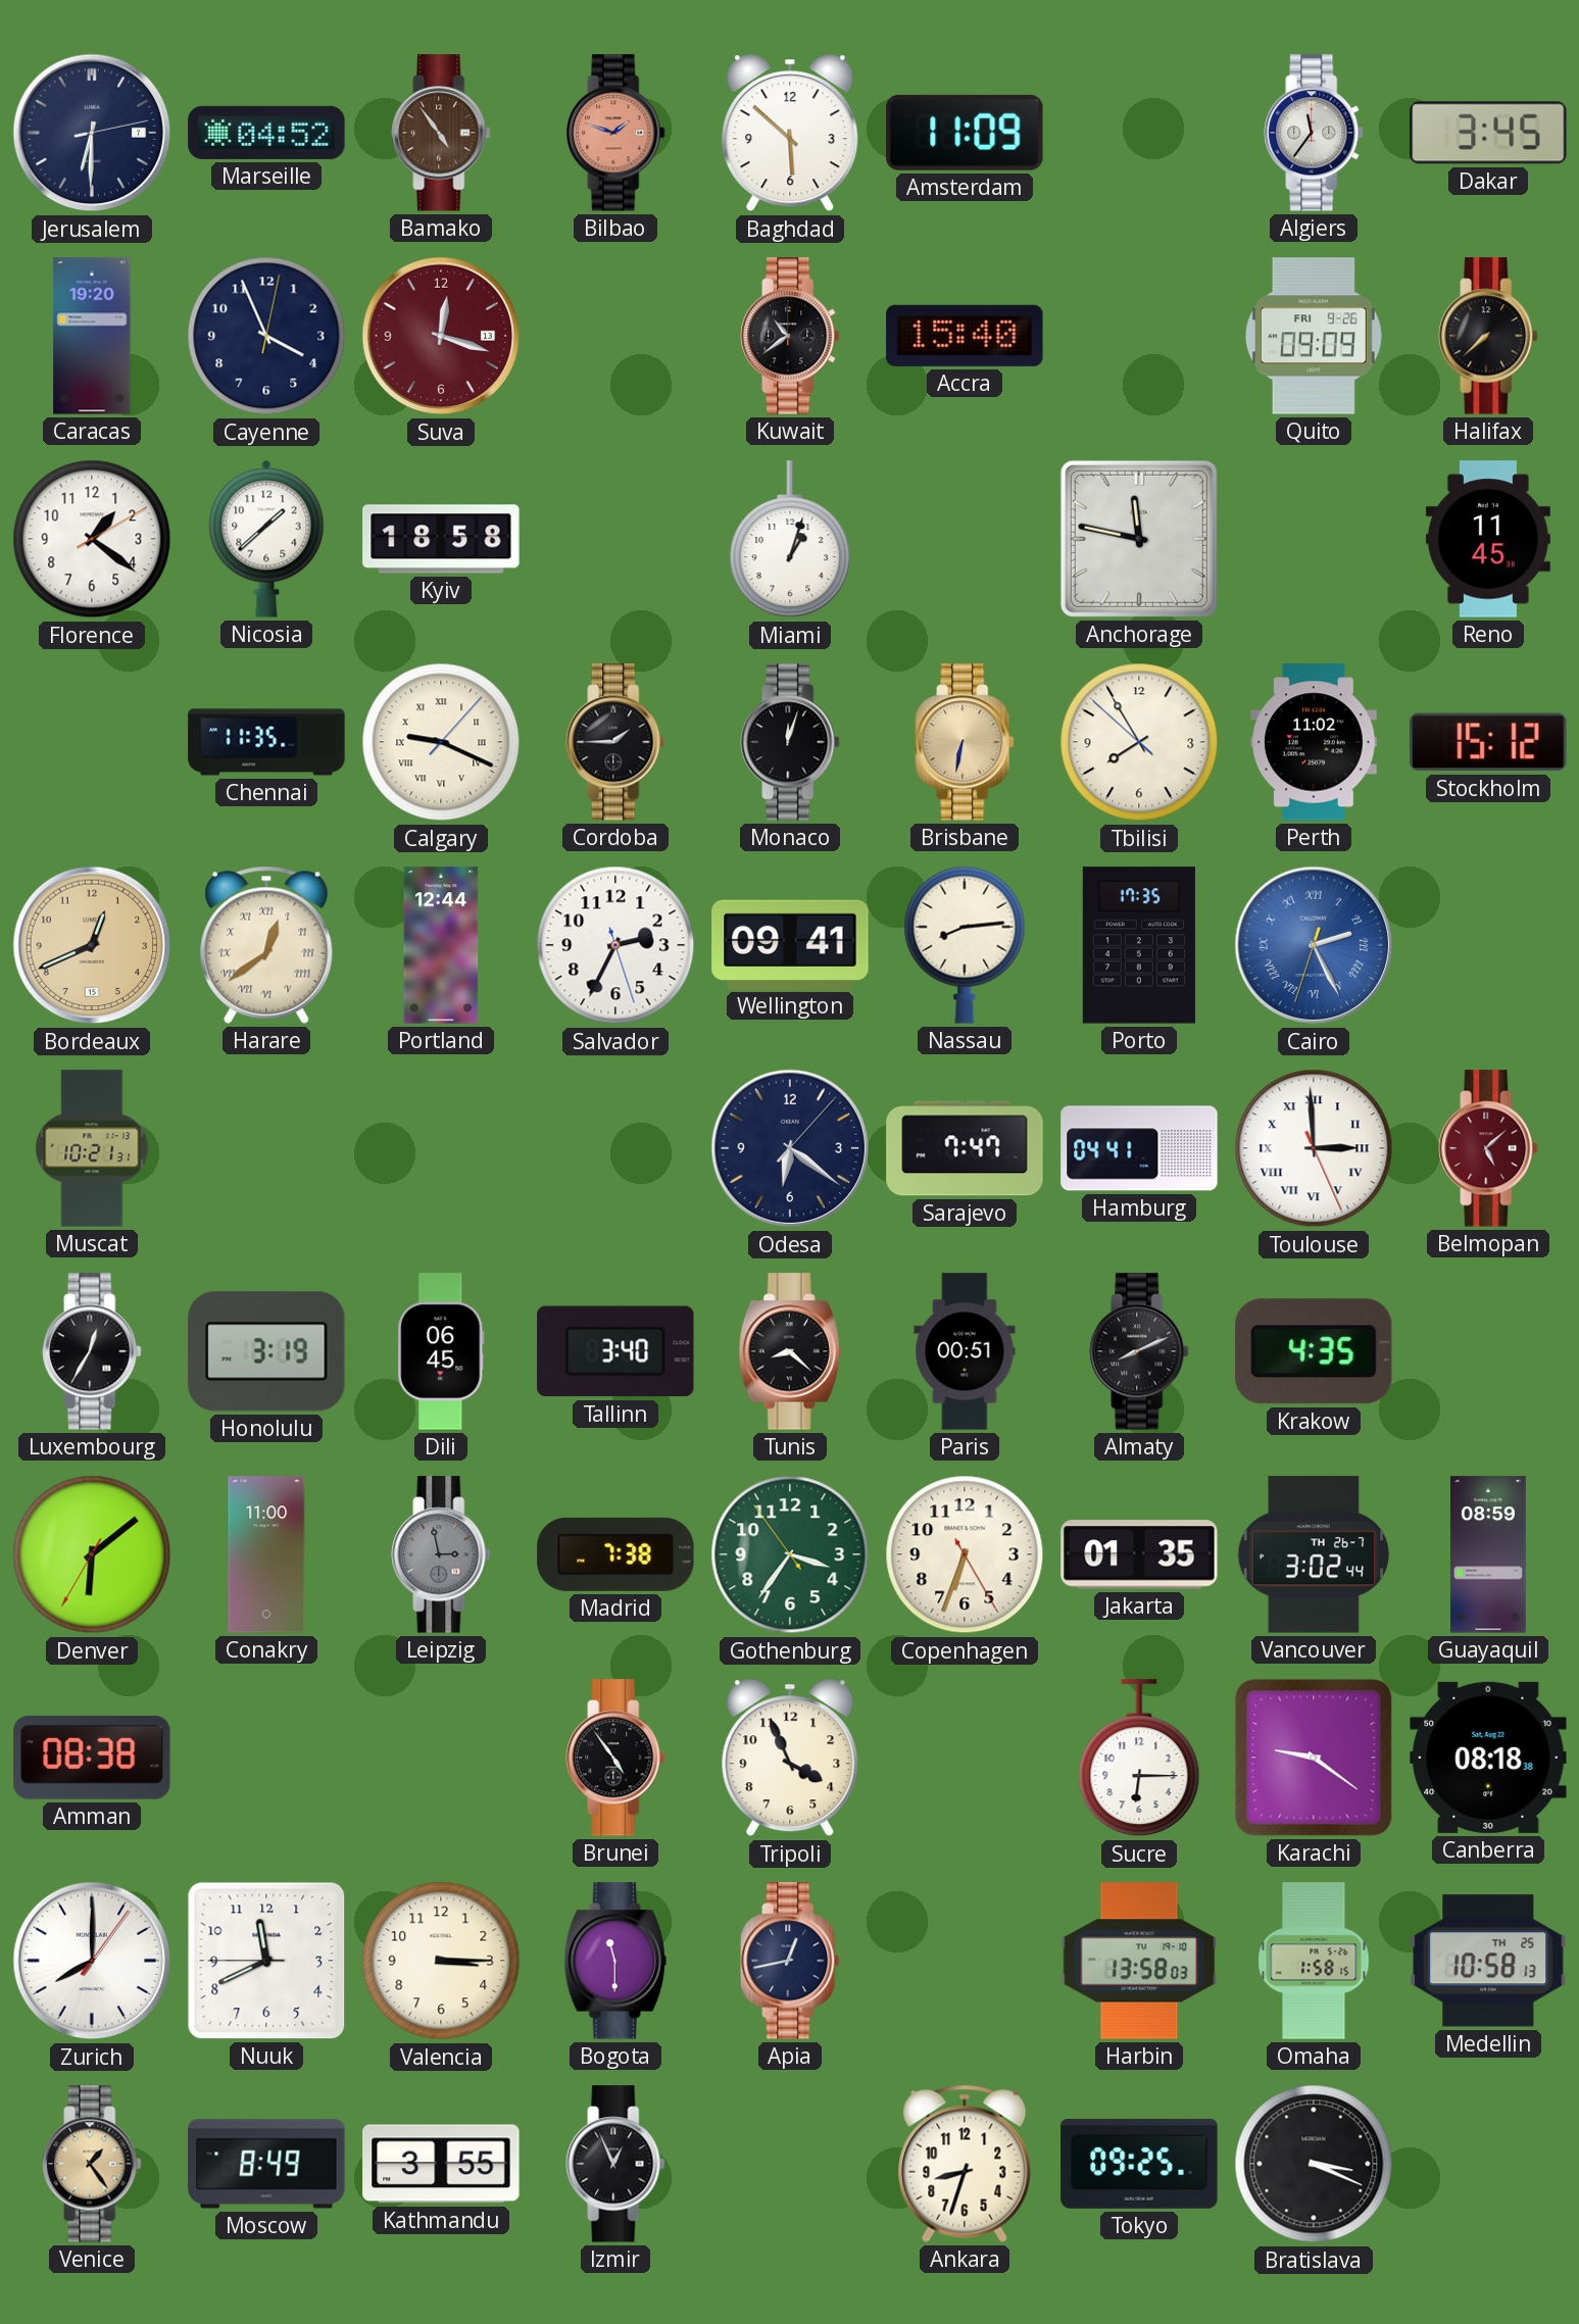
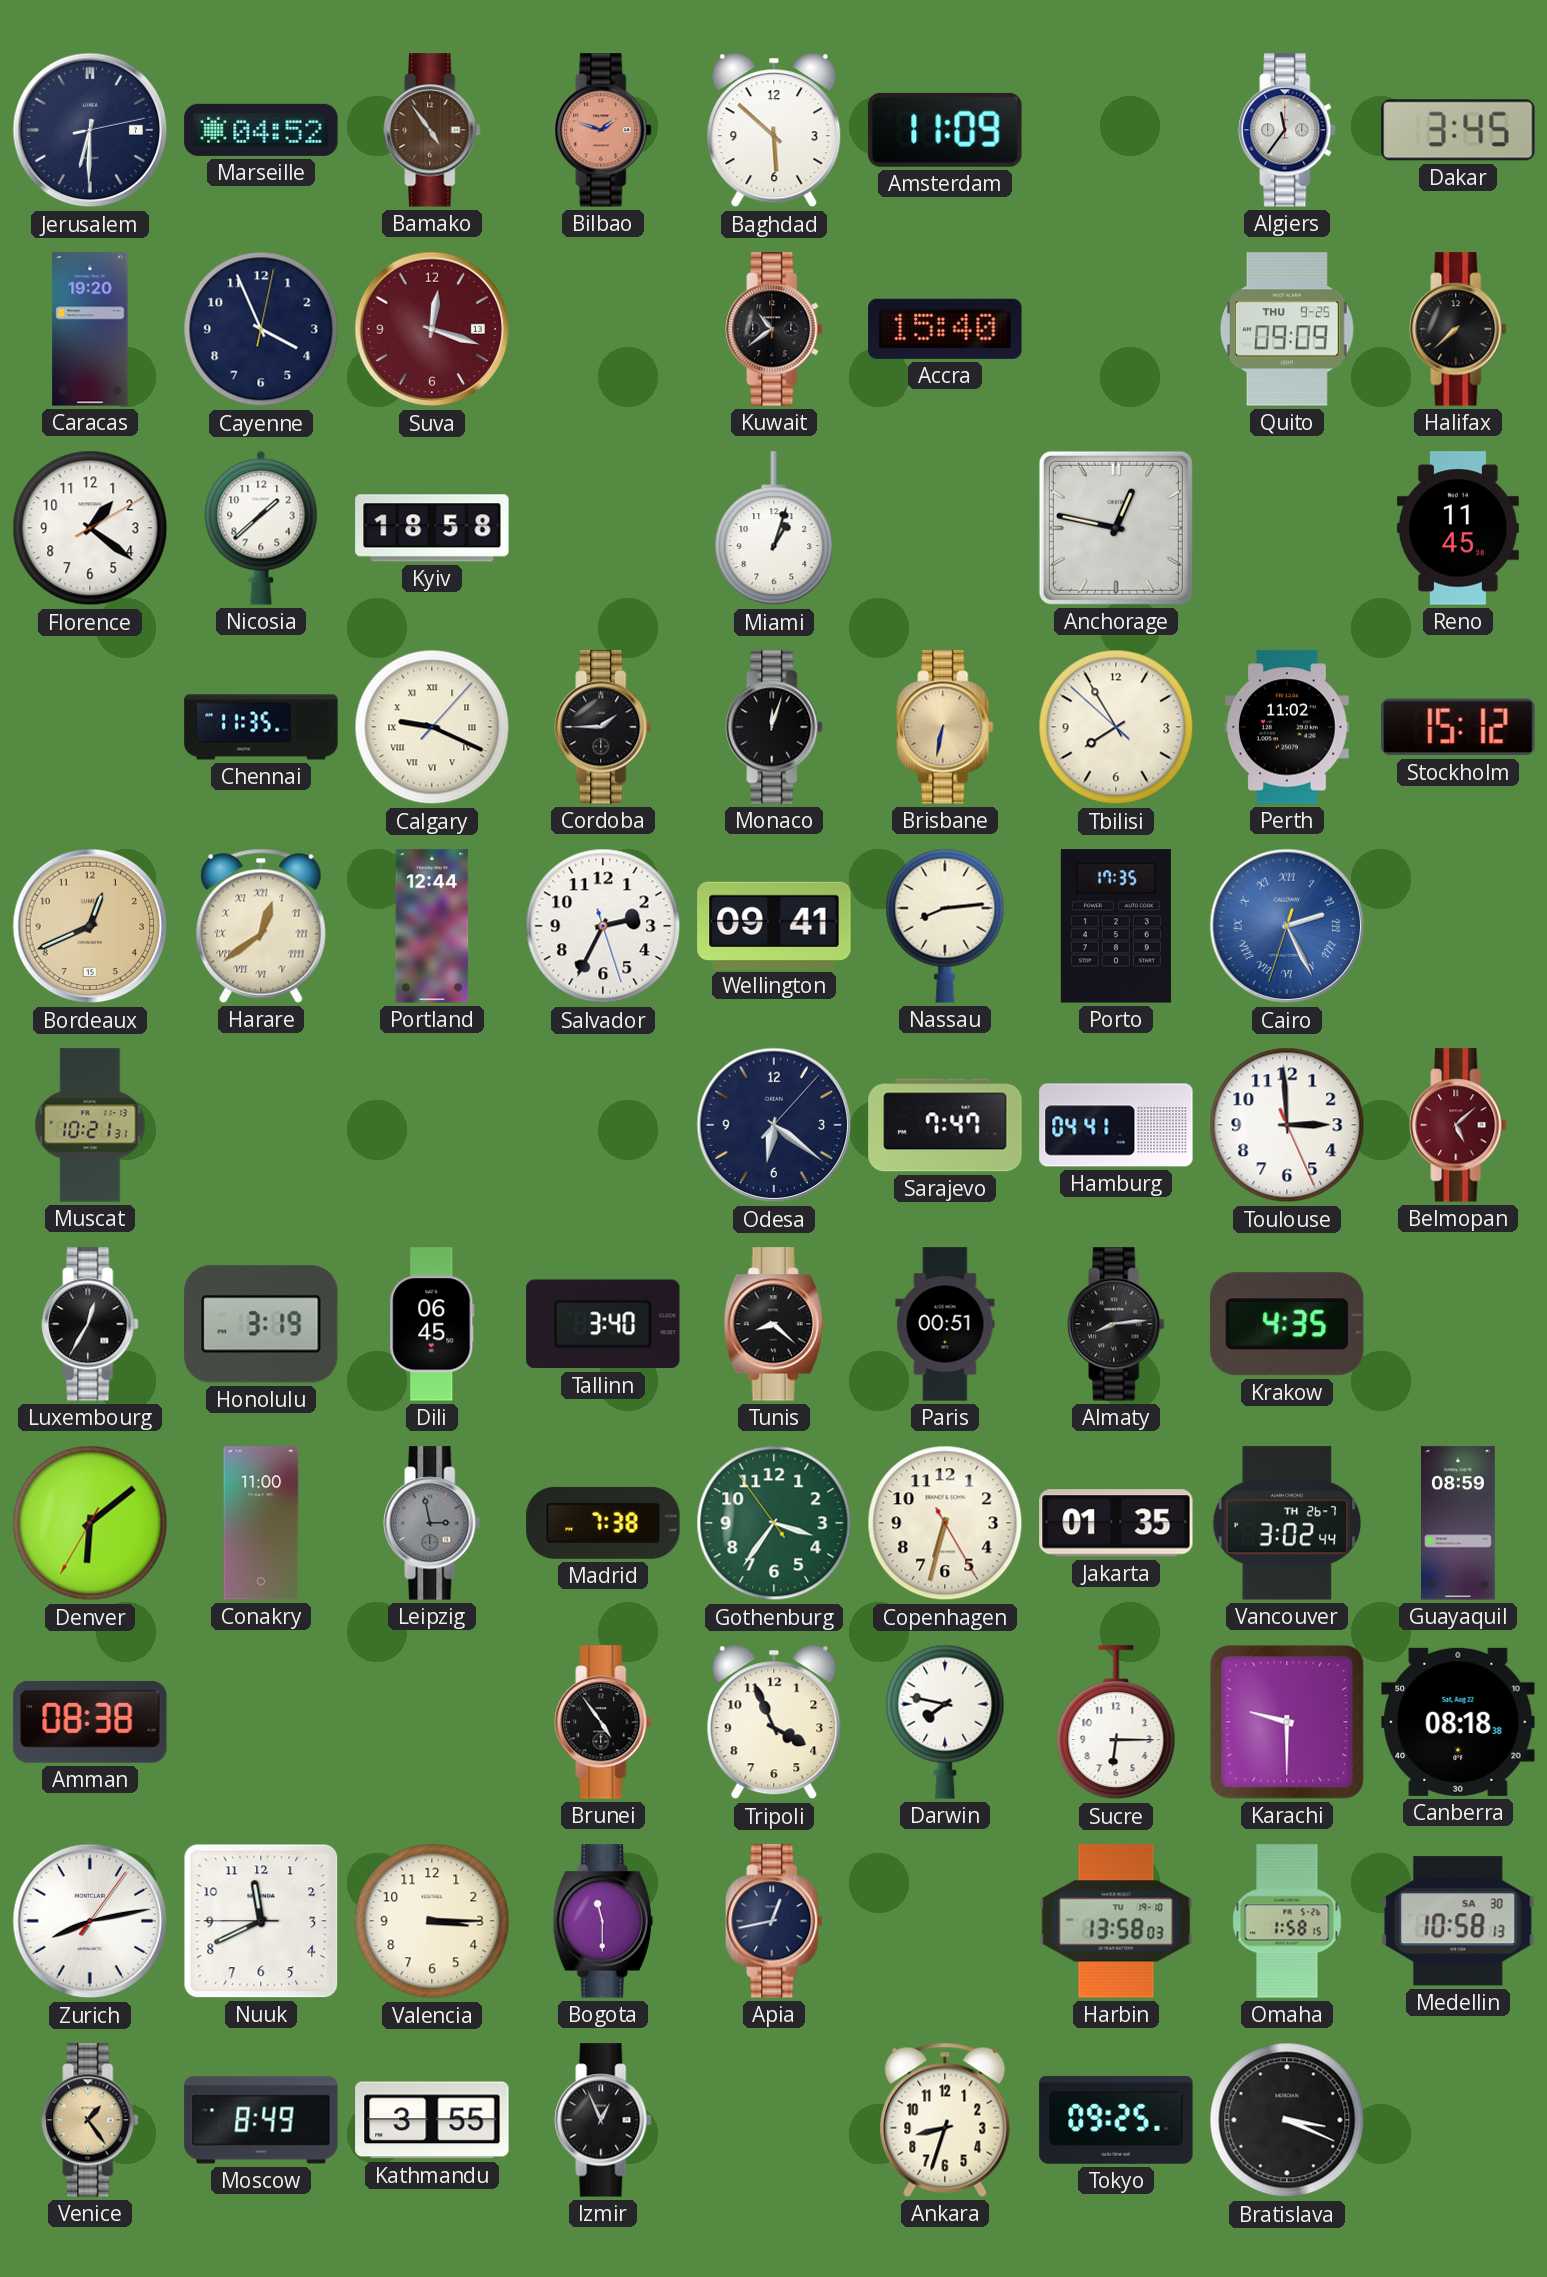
Quito date: FRI 9-26 -> THU 9-25
Anchorage: 11:47 -> 12:47
Toulouse numerals: Roman -> Arabic
Almaty: 8:11 -> 8:14
Copenhagen: 6:33 -> 6:32
Darwin: none -> 7:47
Karachi: 9:21 -> 9:30
Zurich: 8:00 -> 8:13
Medellin date: TH 25 -> SA 30
